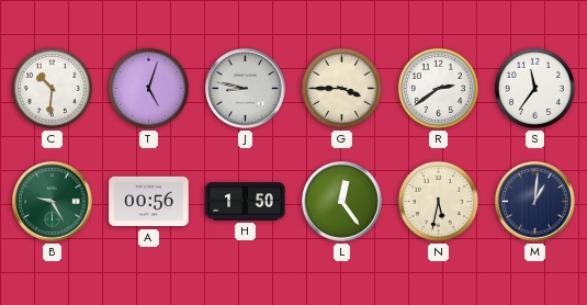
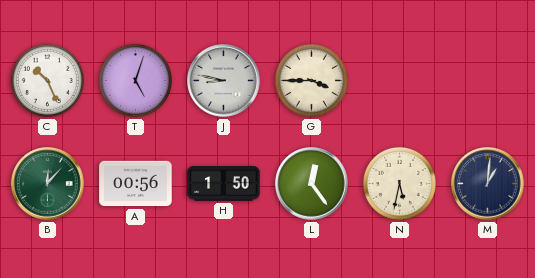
C: 10:31 -> 10:26
R: 2:39 -> none
S: 11:36 -> none
B: 9:25 -> 12:07
